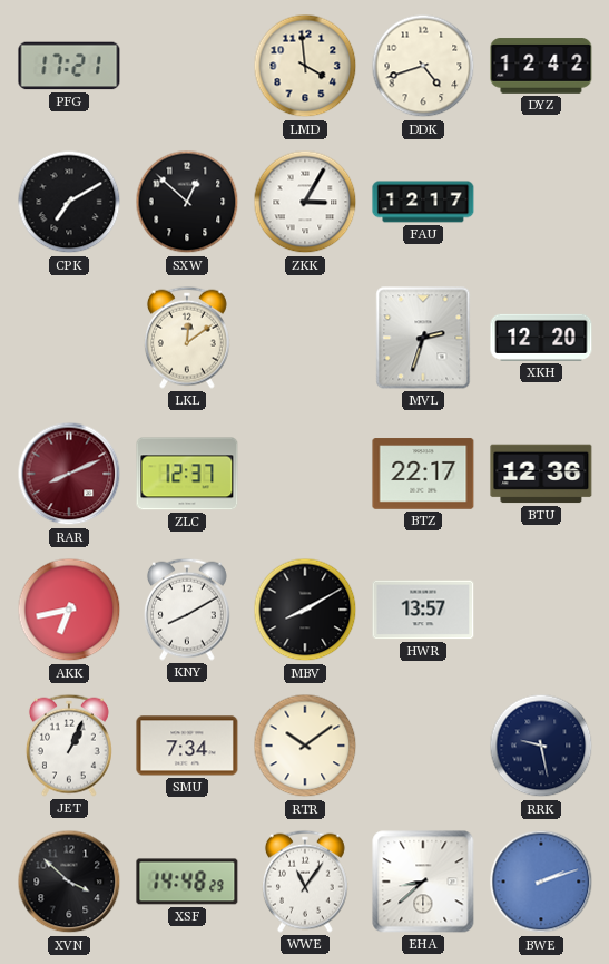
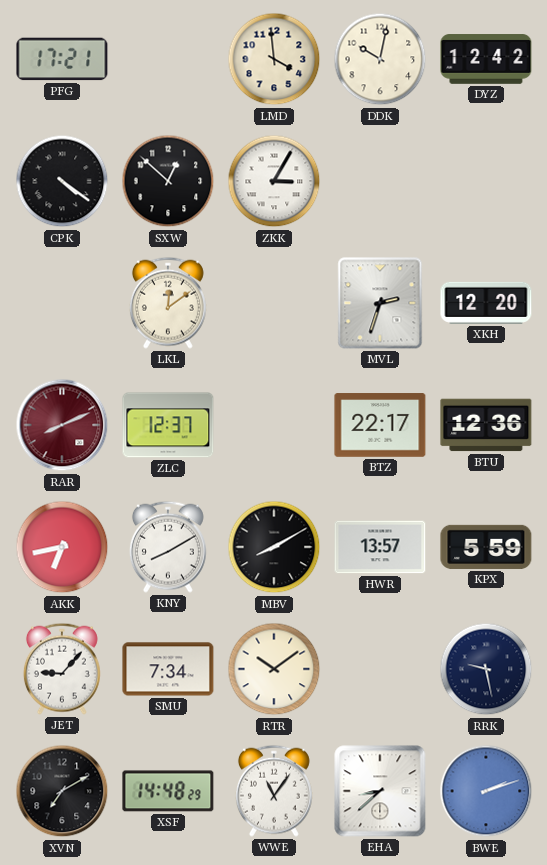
DDK: 4:42 -> 10:02
CPK: 7:10 -> 4:21
FAU: 12:17 -> none
KPX: none -> 5:59
JET: 1:04 -> 9:07
XVN: 3:52 -> 7:10
